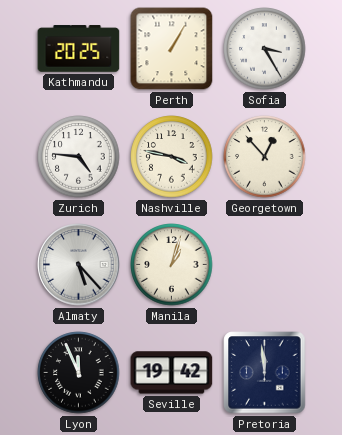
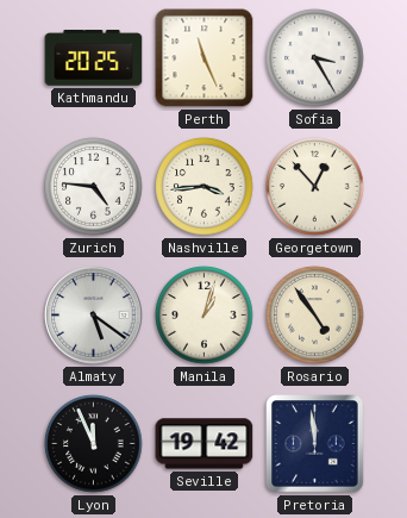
Perth: 1:05 -> 11:26
Nashville: 3:47 -> 3:44
Almaty: 5:23 -> 5:21
Rosario: none -> 4:54
